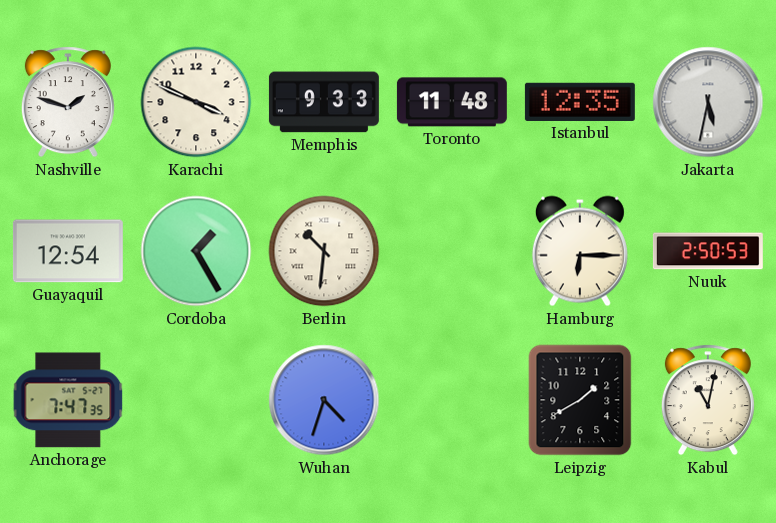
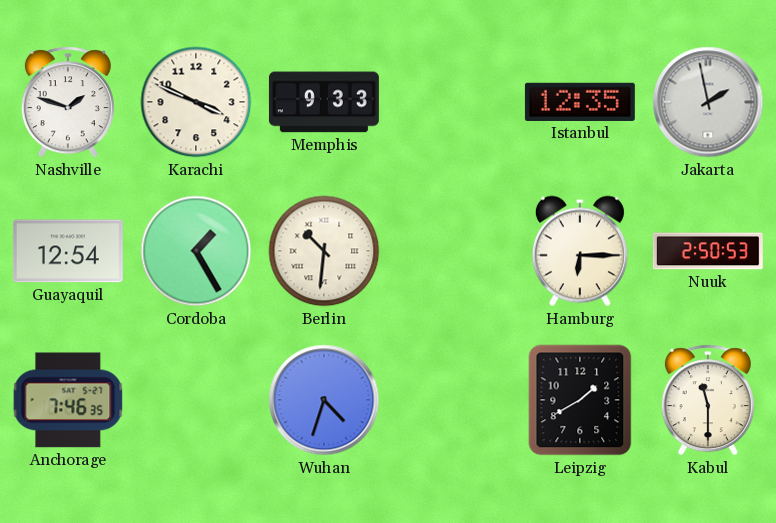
Toronto: 11:48 -> none
Jakarta: 5:32 -> 1:58
Anchorage: 7:47 -> 7:46
Kabul: 11:02 -> 11:30
